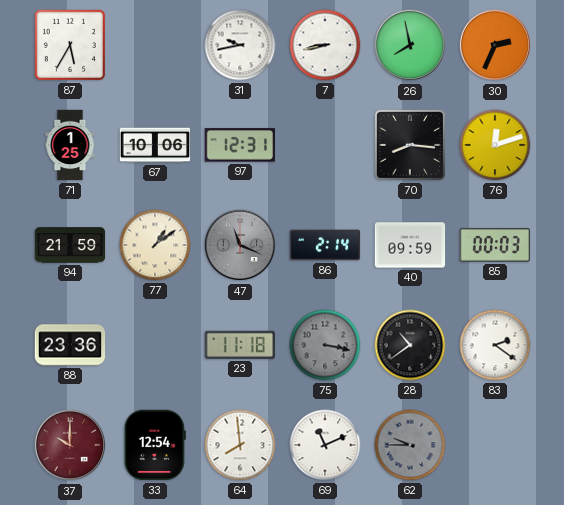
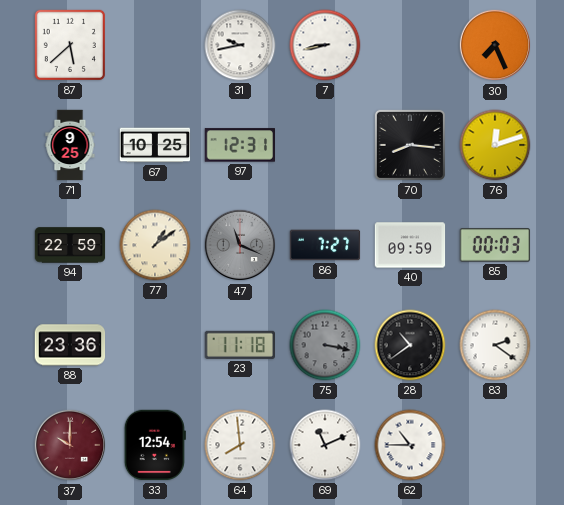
87: 5:35 -> 5:38
26: 7:58 -> none
30: 2:34 -> 7:26
71: 1:25 -> 9:25
67: 10:06 -> 10:25
94: 21:59 -> 22:59
86: 2:14 -> 7:27
62: 9:45 -> 10:45
62 dial: grey -> white
